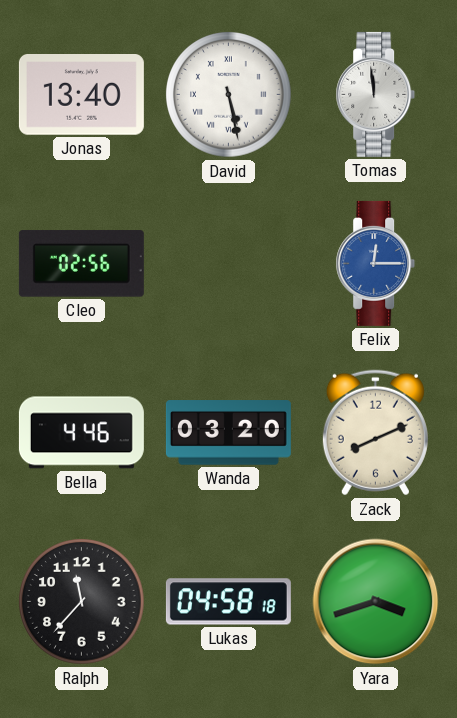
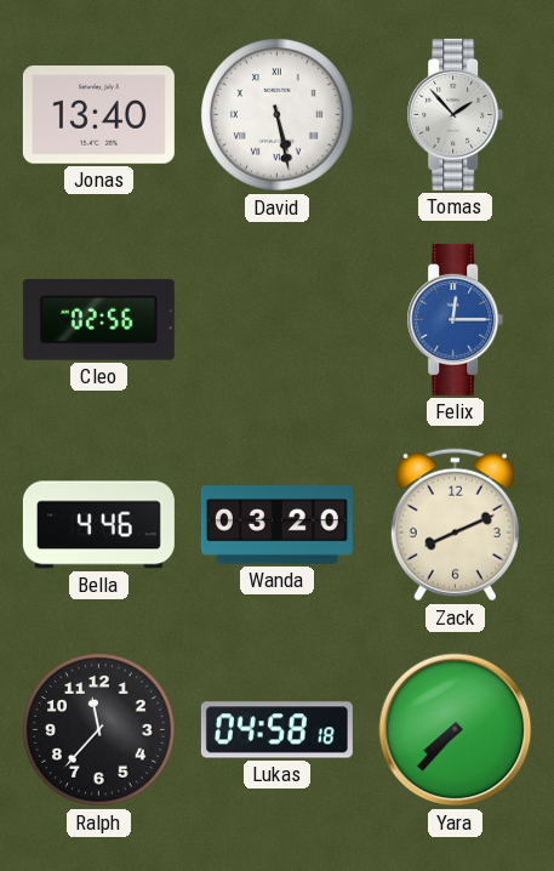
Tomas: 11:59 -> 1:53
Yara: 3:42 -> 7:37
